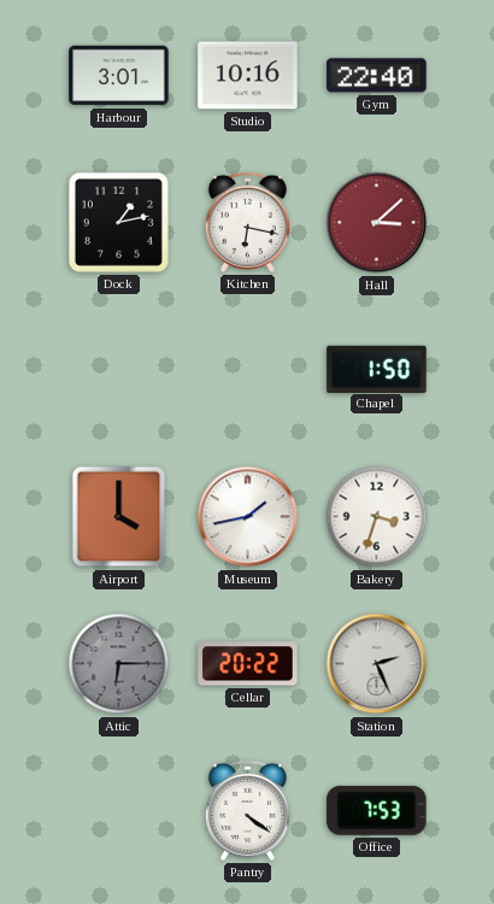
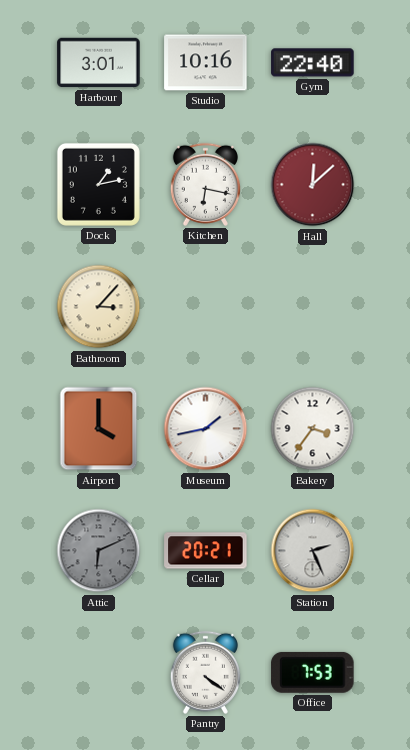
Hall: 3:08 -> 12:08
Bathroom: none -> 3:07
Chapel: 1:50 -> none
Bakery: 3:33 -> 3:36
Attic: 6:15 -> 6:11
Cellar: 20:22 -> 20:21
